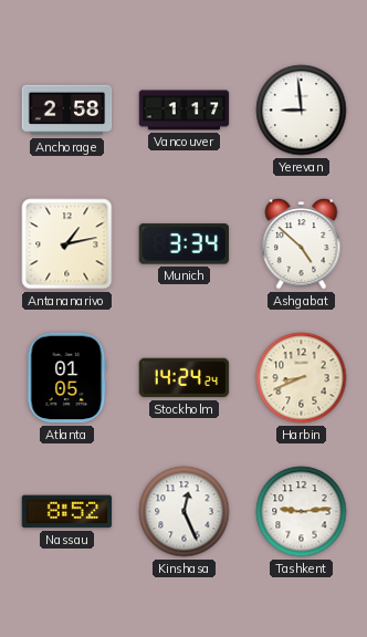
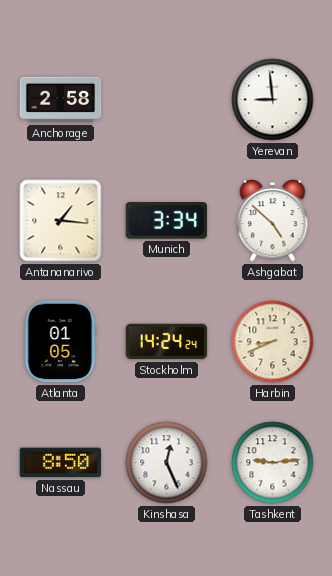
Vancouver: 1:17 -> none
Antananarivo: 1:13 -> 1:16
Nassau: 8:52 -> 8:50
